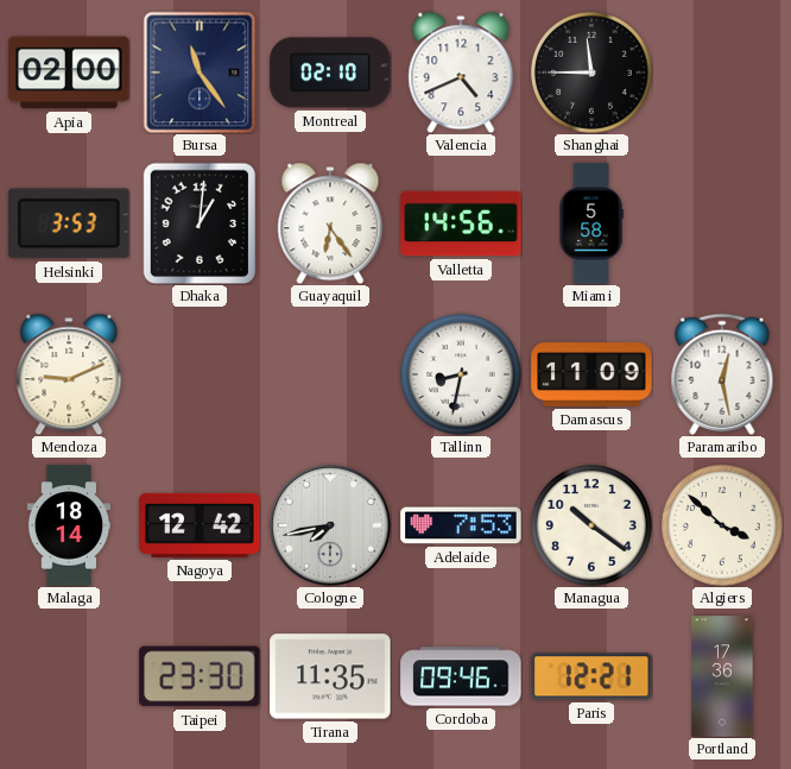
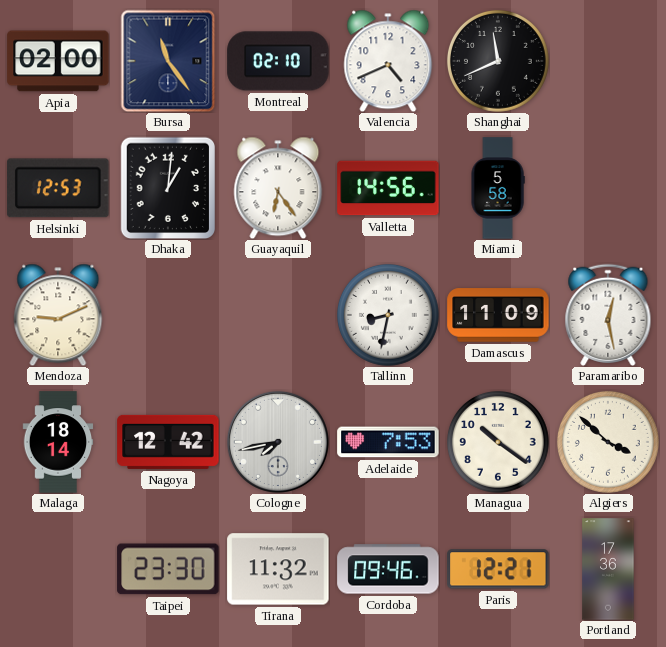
Shanghai: 11:45 -> 11:41
Helsinki: 3:53 -> 12:53
Tirana: 11:35 -> 11:32
